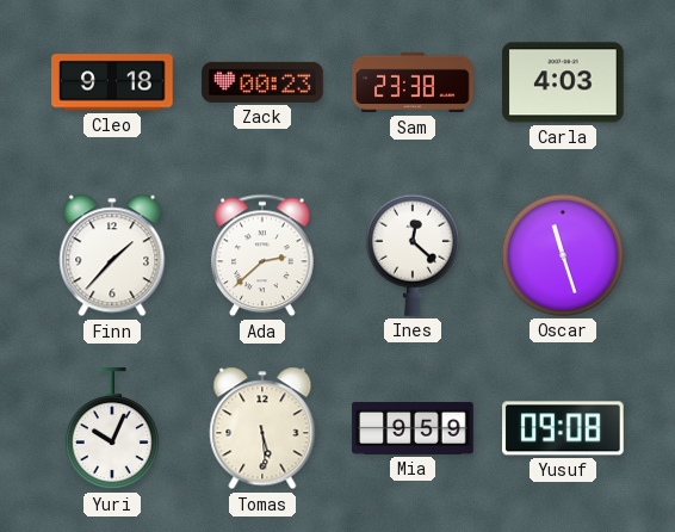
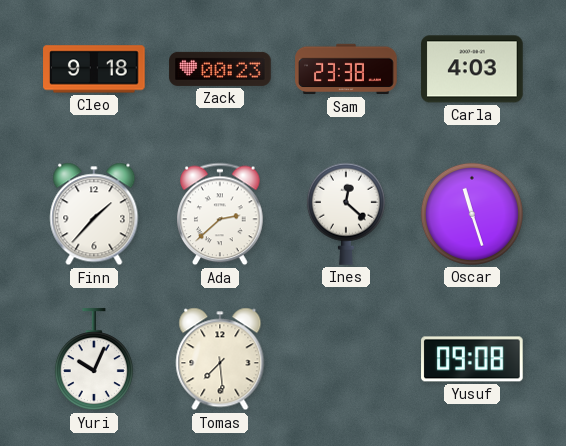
Tomas: 5:29 -> 7:29
Mia: 9:59 -> none
